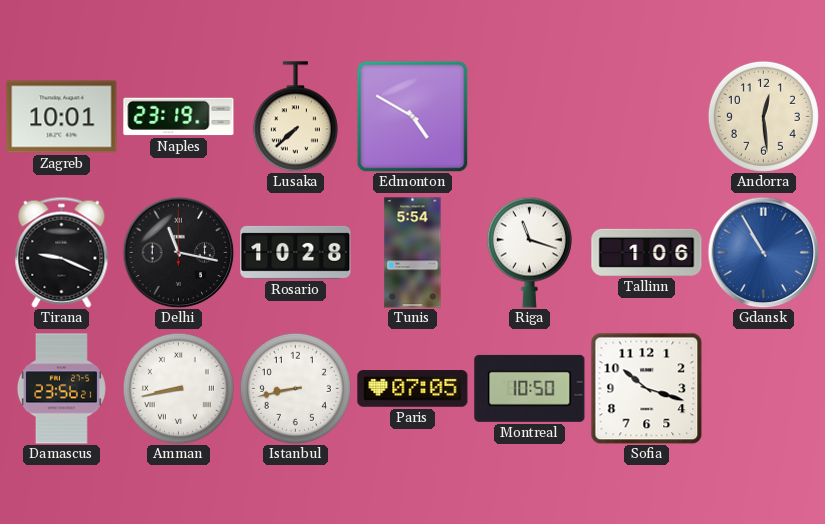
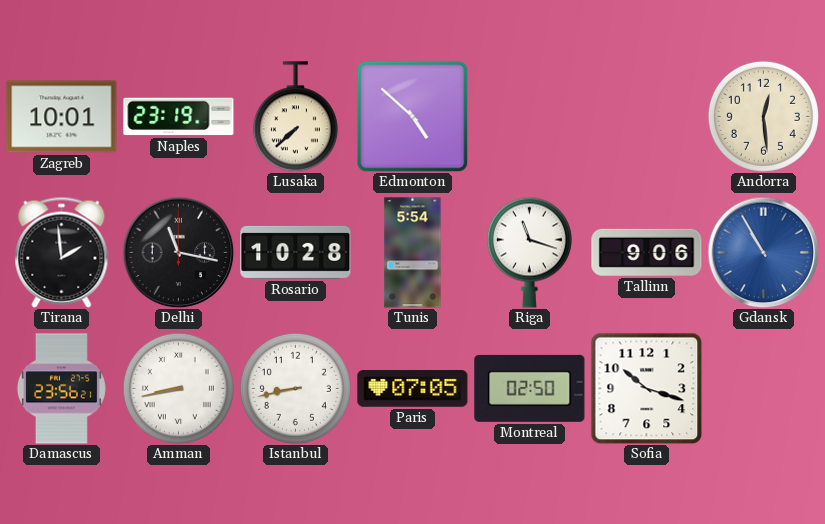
Edmonton: 4:50 -> 4:52
Tirana: 9:19 -> 1:59
Tallinn: 1:06 -> 9:06
Montreal: 10:50 -> 02:50
